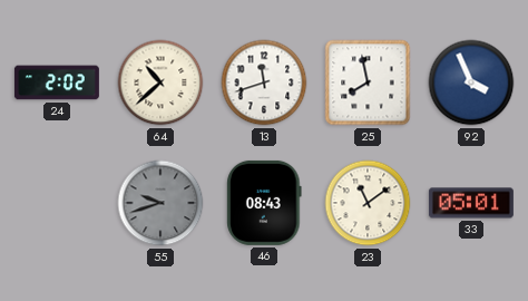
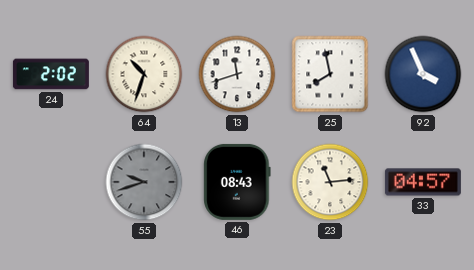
64: 10:38 -> 10:33
23: 11:09 -> 11:14
33: 05:01 -> 04:57
